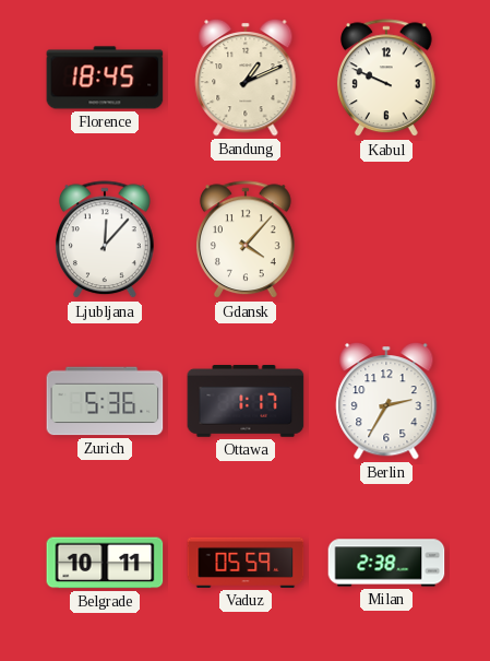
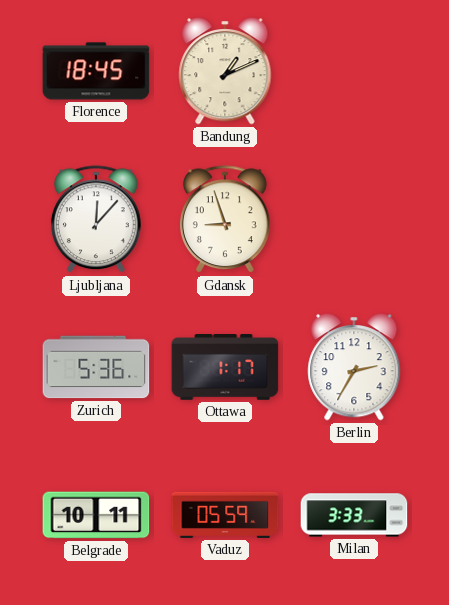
Kabul: 9:49 -> none
Gdansk: 4:07 -> 8:57
Milan: 2:38 -> 3:33
